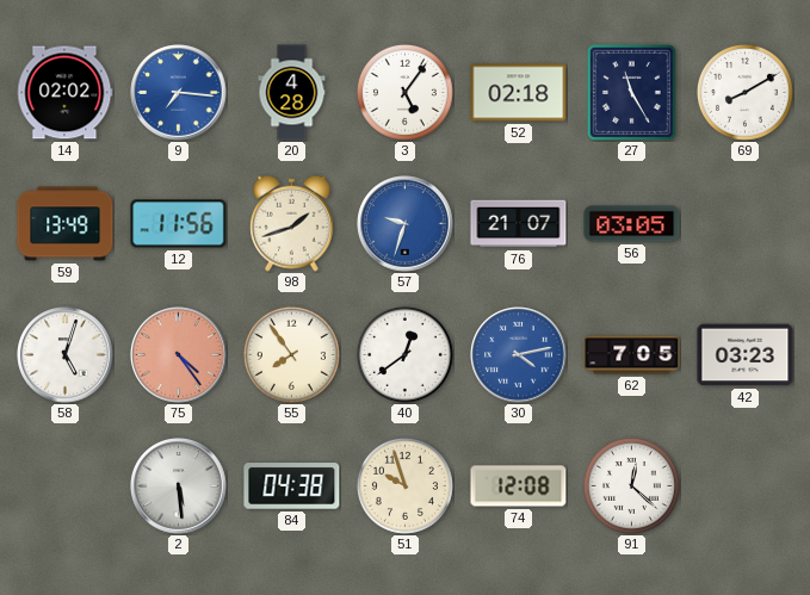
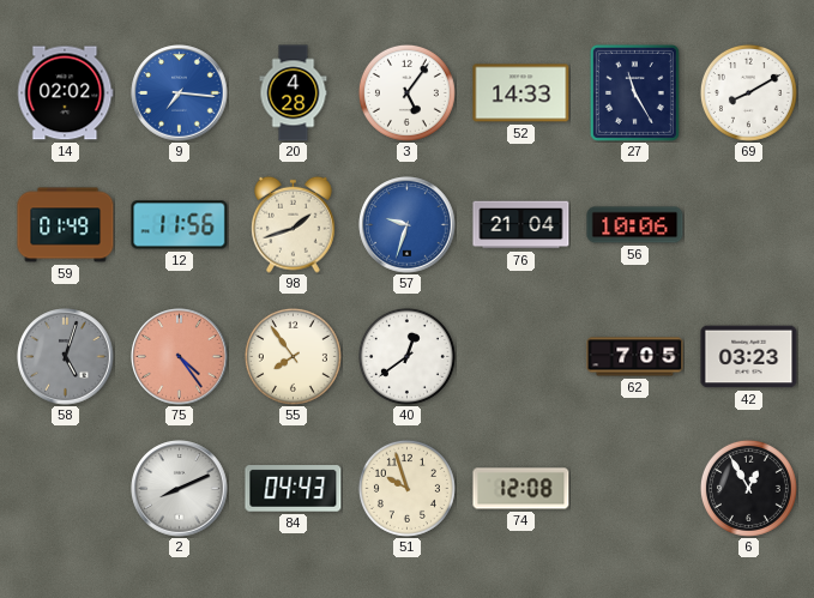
52: 02:18 -> 14:33
59: 13:49 -> 01:49
76: 21:07 -> 21:04
56: 03:05 -> 10:06
58 dial: white -> grey
30: 4:13 -> none
2: 5:29 -> 8:11
84: 04:38 -> 04:43
91: 12:22 -> none
6: none -> 12:55
